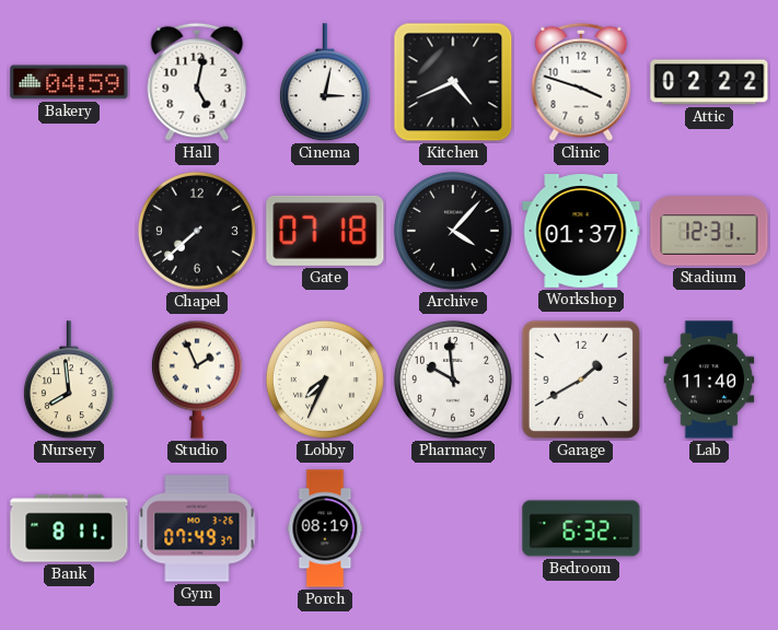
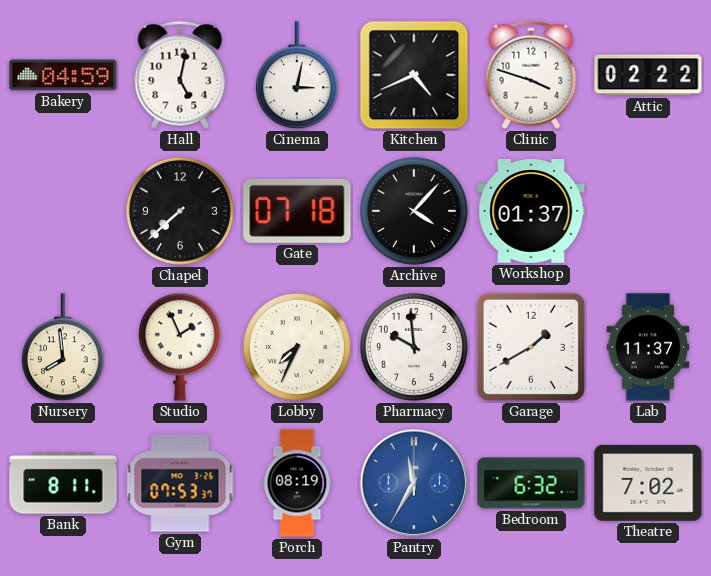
Stadium: 12:31 -> none
Lab: 11:40 -> 11:37
Gym: 07:49 -> 07:53
Pantry: none -> 11:35
Theatre: none -> 7:02
